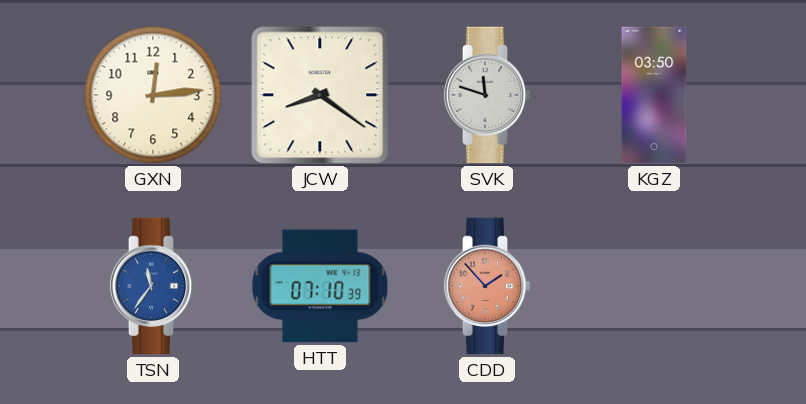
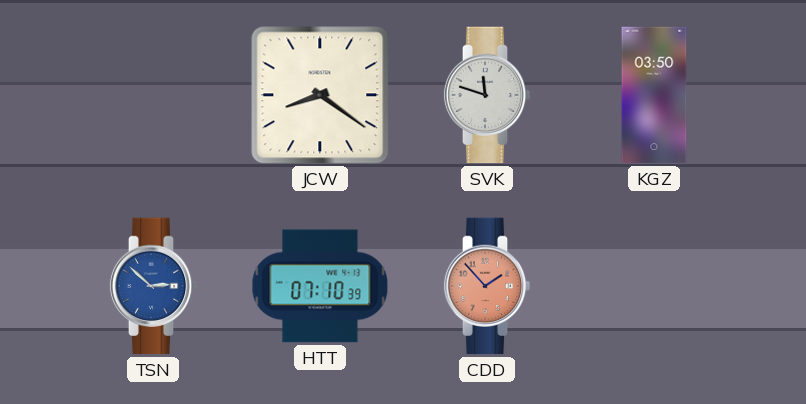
GXN: 12:14 -> none
TSN: 11:36 -> 2:52
